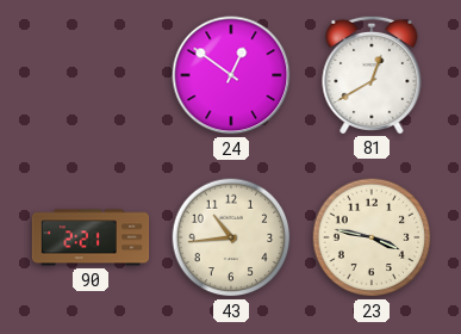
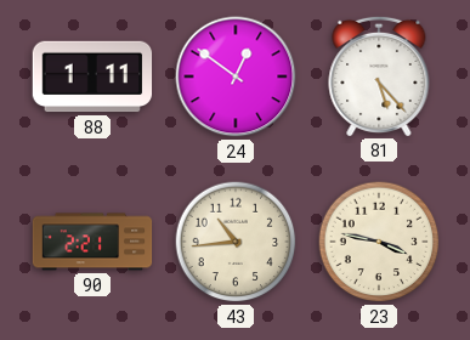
88: none -> 1:11
81: 12:40 -> 5:23
